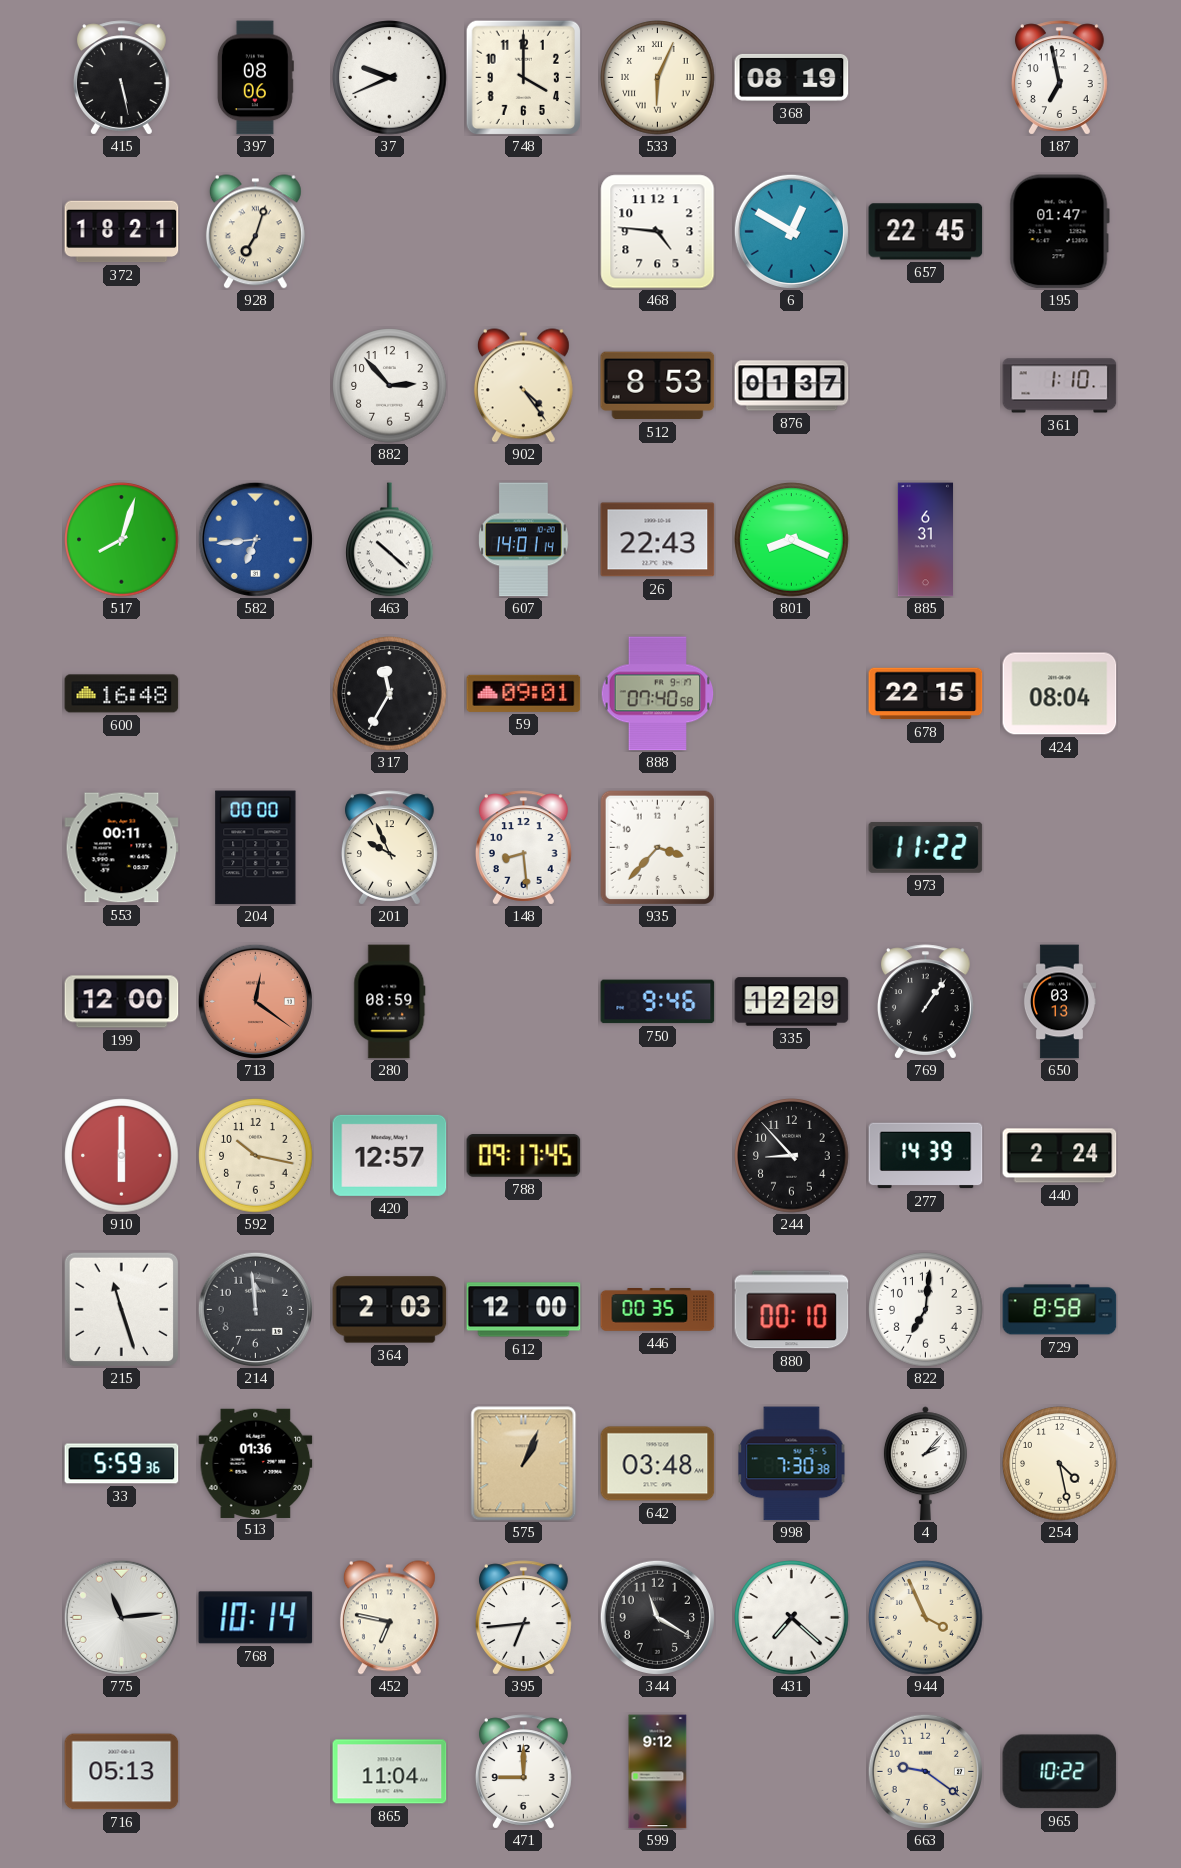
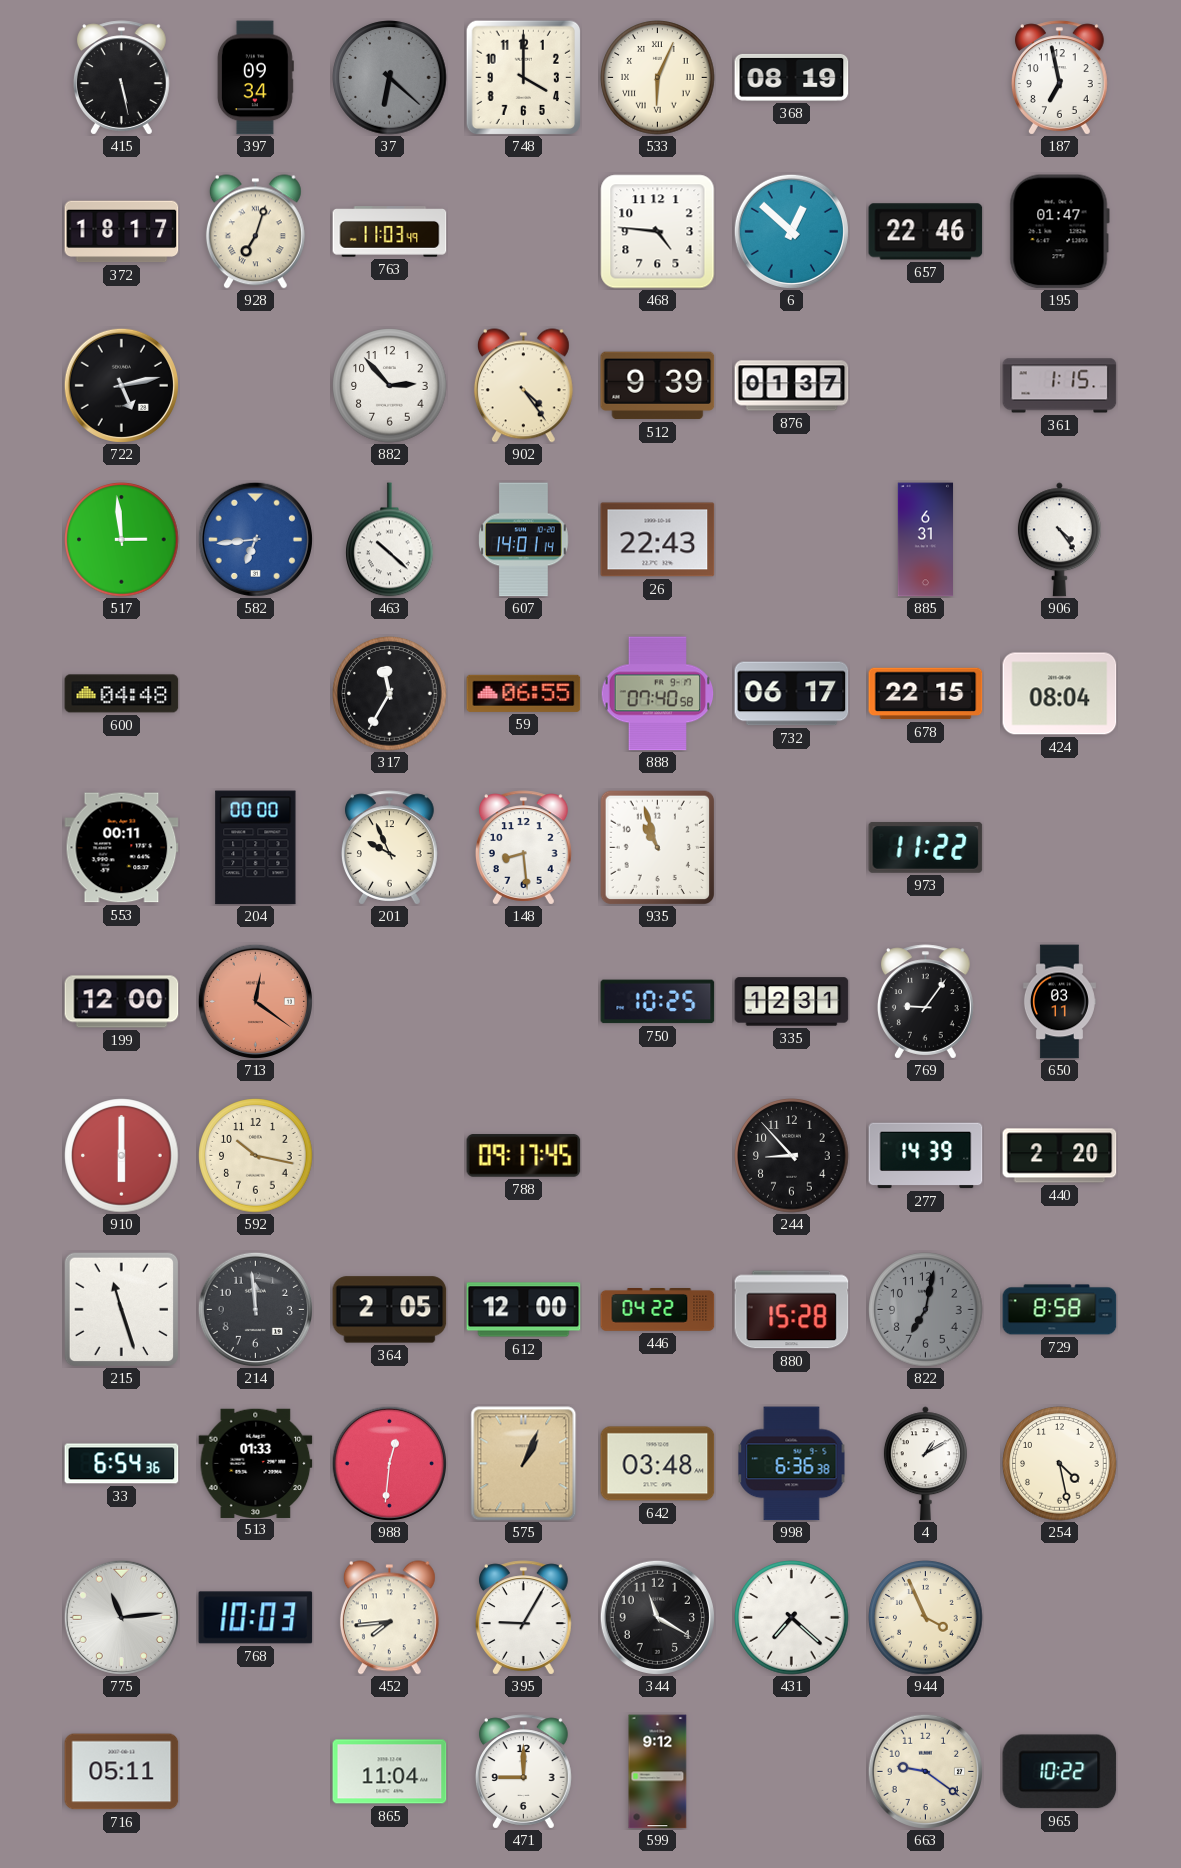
397: 08:06 -> 09:34
37: 9:41 -> 6:22
37 dial: white -> grey
372: 18:21 -> 18:17
763: none -> 11:03
6: 12:50 -> 12:52
657: 22:45 -> 22:46
722: none -> 5:13
512: 8:53 -> 9:39
361: 1:10 -> 1:15
517: 8:03 -> 2:59
801: 8:19 -> none
906: none -> 4:24
600: 16:48 -> 04:48
59: 09:01 -> 06:55
732: none -> 06:17
935: 3:37 -> 10:57
280: 08:59 -> none
750: 9:46 -> 10:25
335: 12:29 -> 12:31
769: 1:06 -> 9:06
650: 03:13 -> 03:11
420: 12:57 -> none
440: 2:24 -> 2:20
364: 2:03 -> 2:05
446: 00:35 -> 04:22
880: 00:10 -> 15:28
822: 7:01 -> 7:02
822 dial: white -> grey
33: 5:59 -> 6:54
513: 01:36 -> 01:33
988: none -> 12:31
998: 7:30 -> 6:36
4: 2:07 -> 1:10
768: 10:14 -> 10:03
452: 6:47 -> 7:44
395: 6:44 -> 9:05
716: 05:13 -> 05:11
